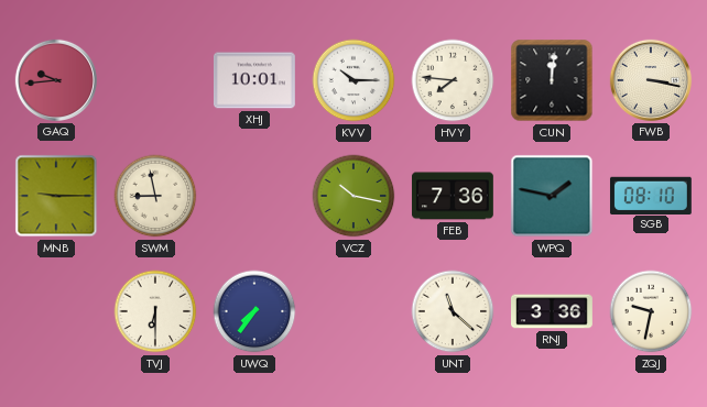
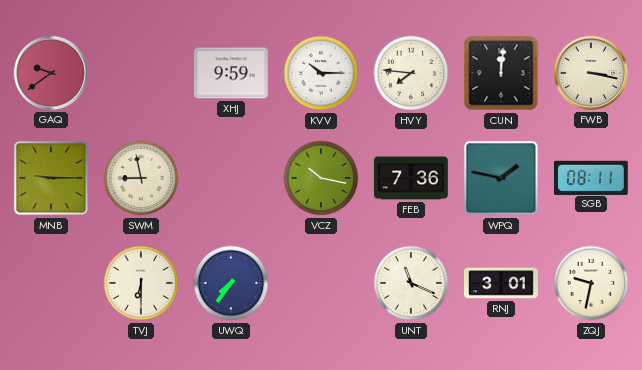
GAQ: 9:44 -> 9:39
XHJ: 10:01 -> 9:59
SGB: 08:10 -> 08:11
UNT: 11:22 -> 11:19
RNJ: 3:36 -> 3:01
